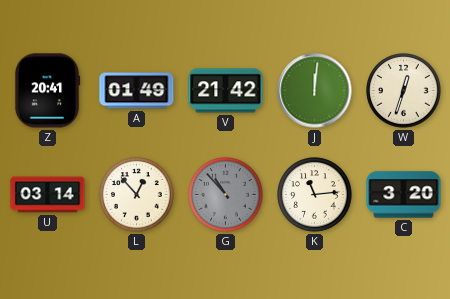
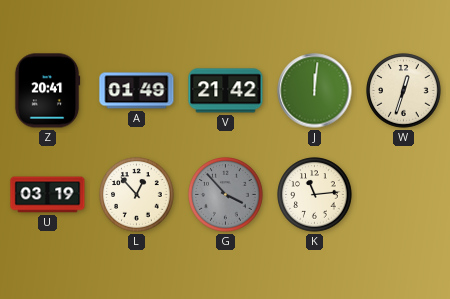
U: 03:14 -> 03:19
G: 10:53 -> 3:53
C: 3:20 -> none
